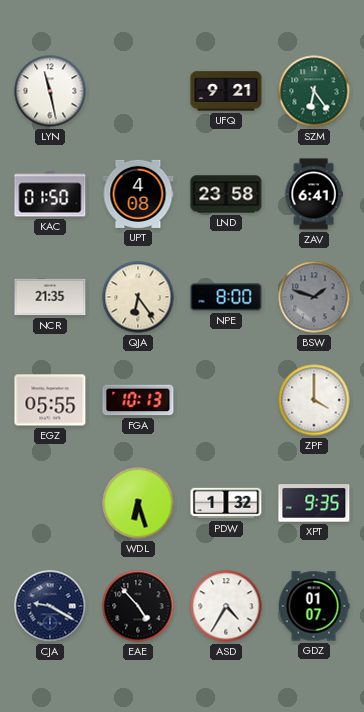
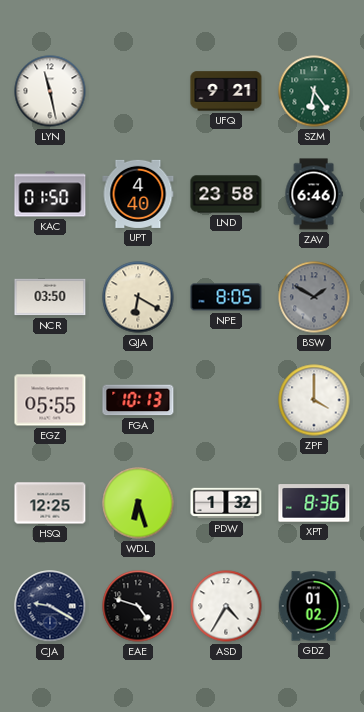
UPT: 4:08 -> 4:40
ZAV: 6:41 -> 6:46
NCR: 21:35 -> 03:50
QJA: 6:24 -> 6:20
NPE: 8:00 -> 8:05
BSW: 1:48 -> 1:50
HSQ: none -> 12:25
XPT: 9:35 -> 8:36
EAE: 4:53 -> 4:48
GDZ: 01:07 -> 01:02
